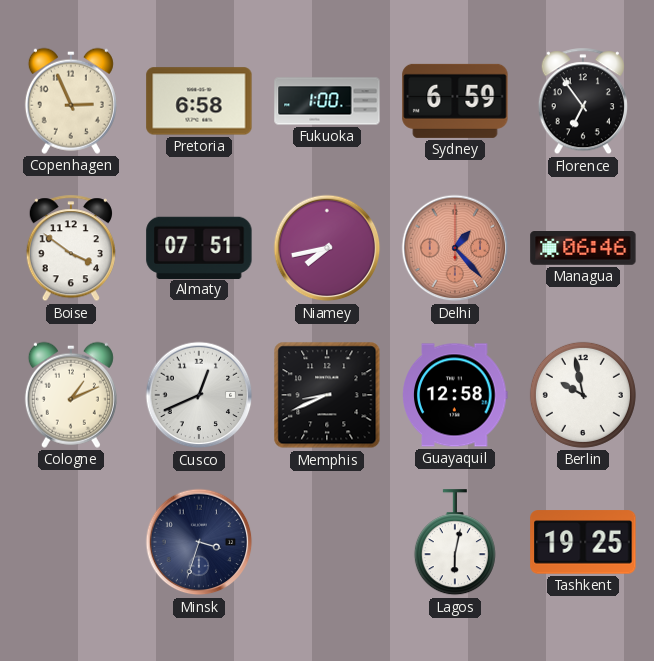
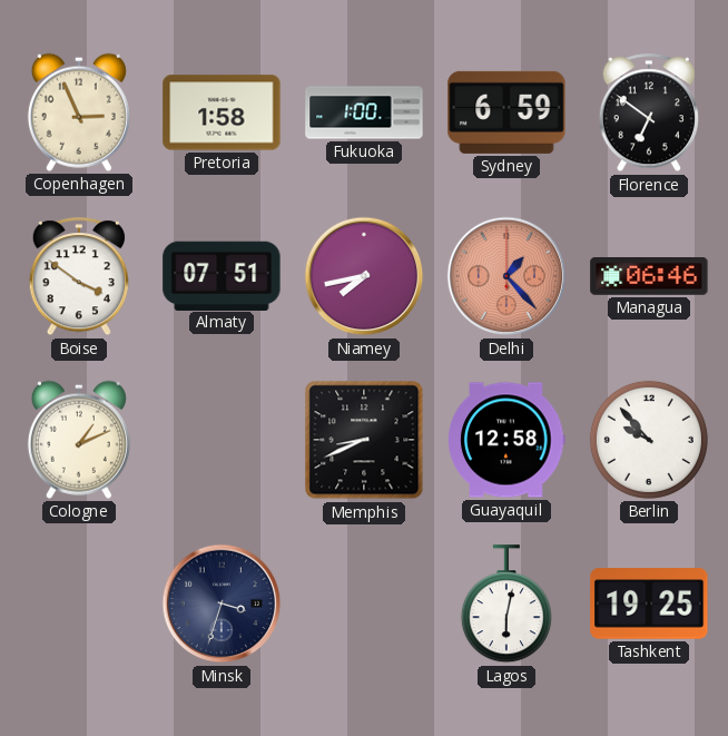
Pretoria: 6:58 -> 1:58
Florence: 6:54 -> 6:51
Cusco: 12:41 -> none
Berlin: 9:58 -> 9:53
